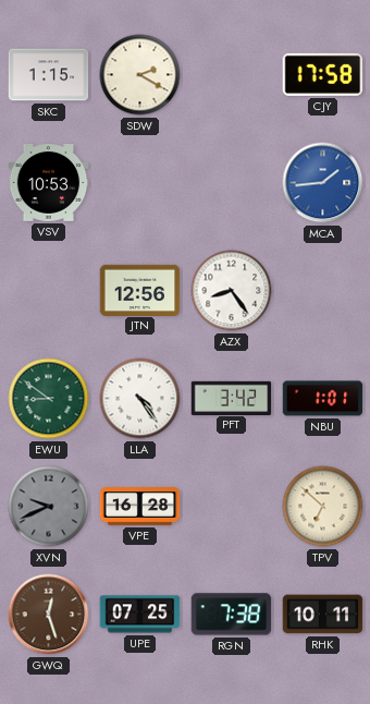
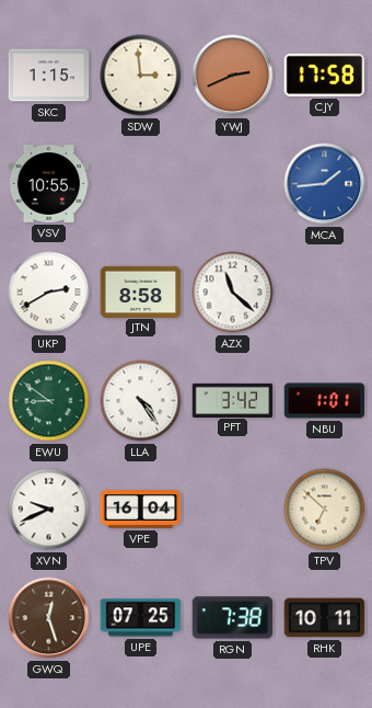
SDW: 2:20 -> 2:59
YWJ: none -> 2:41
VSV: 10:53 -> 10:55
UKP: none -> 2:40
JTN: 12:56 -> 8:58
AZX: 8:24 -> 11:22
XVN dial: grey -> white
VPE: 16:28 -> 16:04
